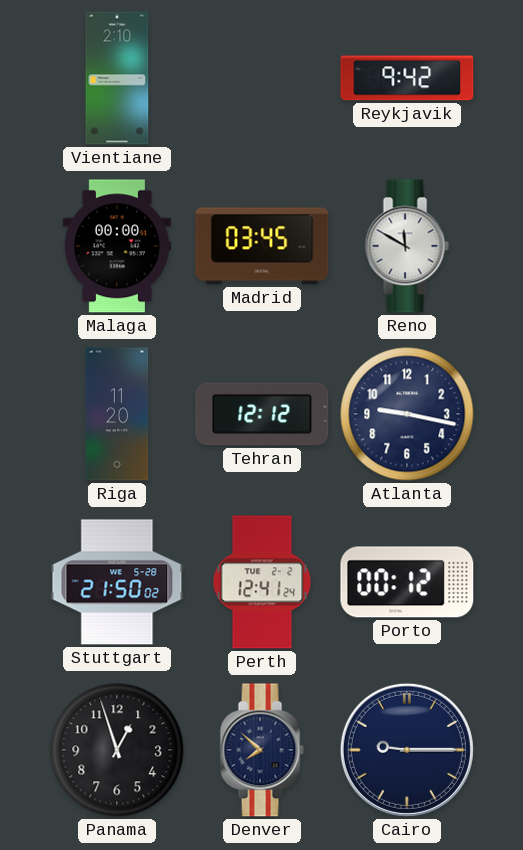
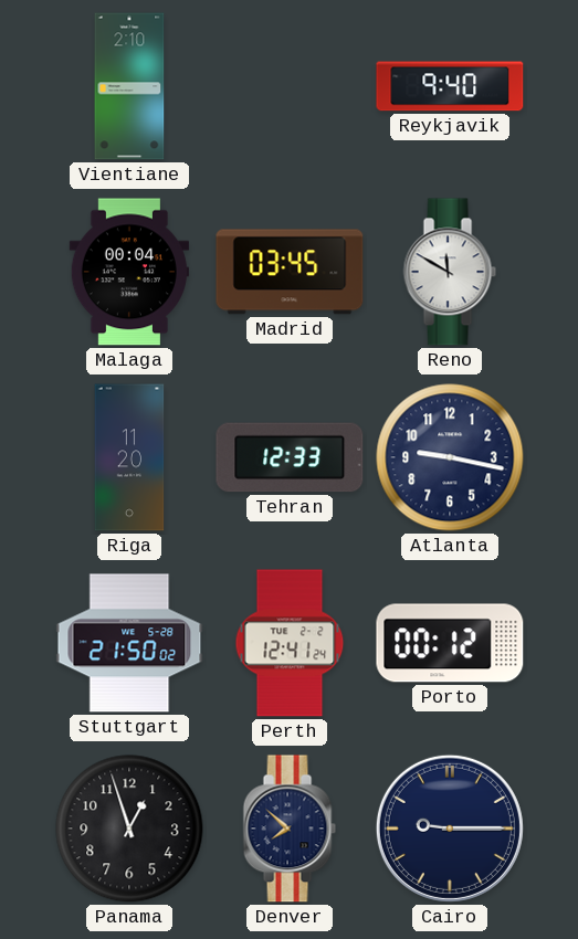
Reykjavik: 9:42 -> 9:40
Malaga: 00:00 -> 00:04
Tehran: 12:12 -> 12:33
